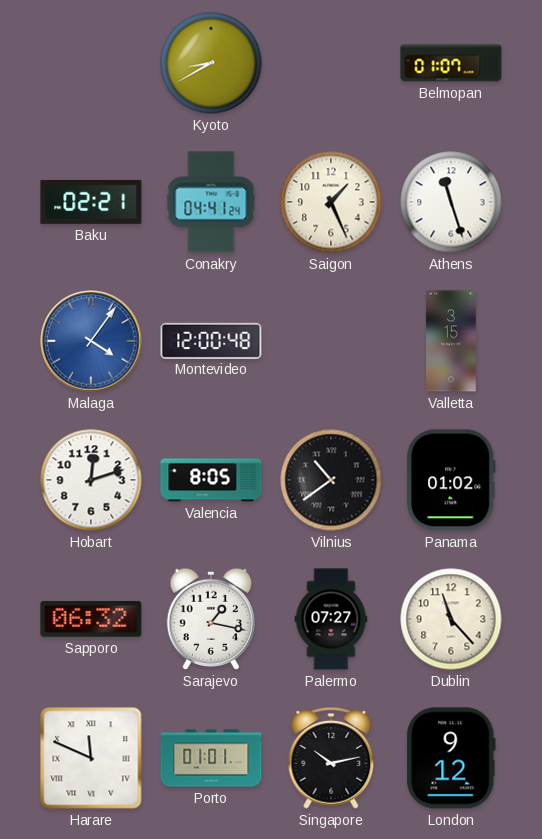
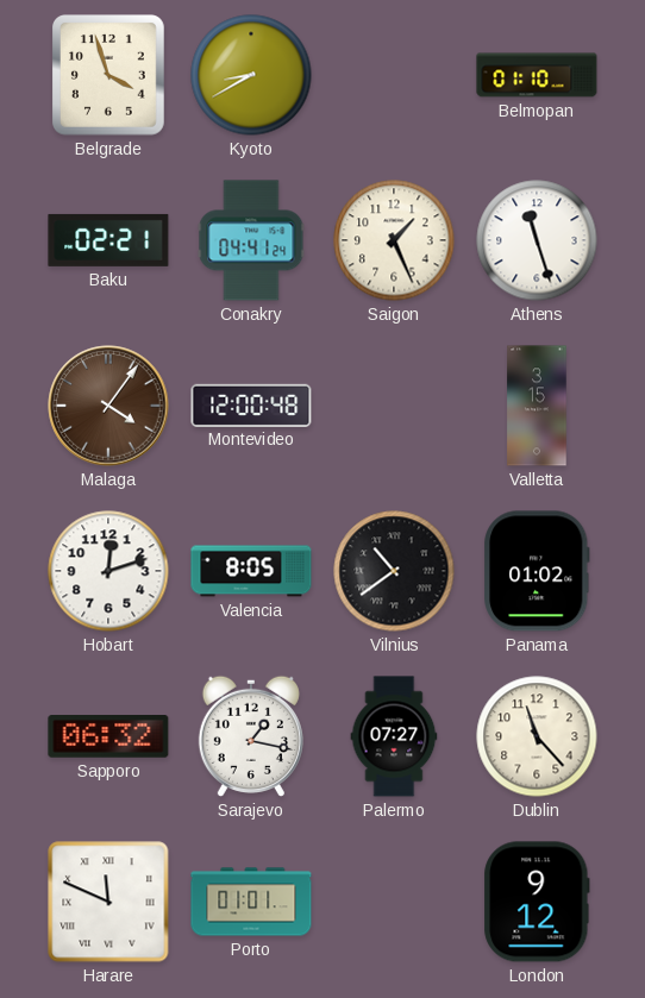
Belgrade: none -> 3:57
Belmopan: 01:07 -> 01:10
Malaga dial: blue -> brown
Singapore: 10:13 -> none
